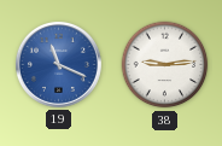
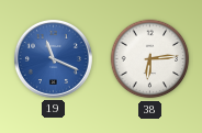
38: 9:14 -> 6:14
